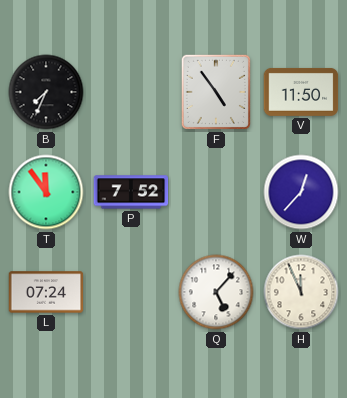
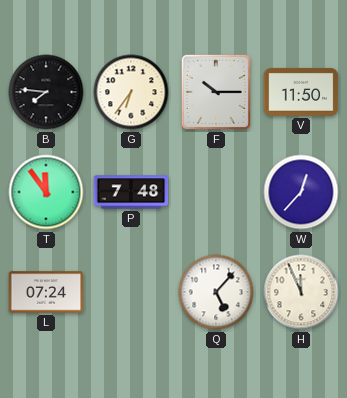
B: 7:34 -> 7:46
G: none -> 6:36
F: 4:54 -> 10:15
P: 7:52 -> 7:48
